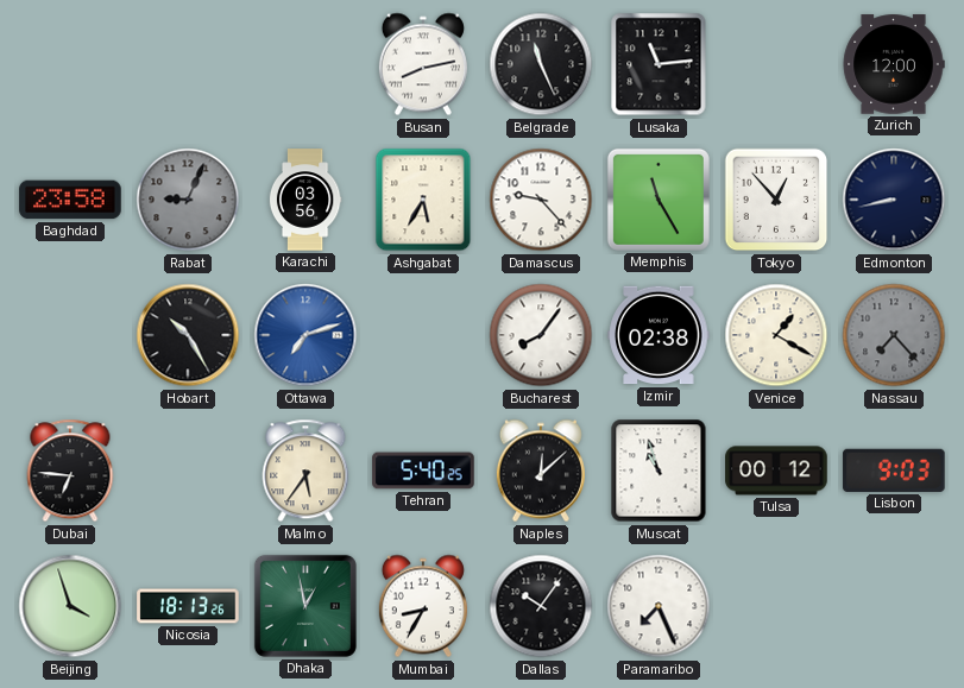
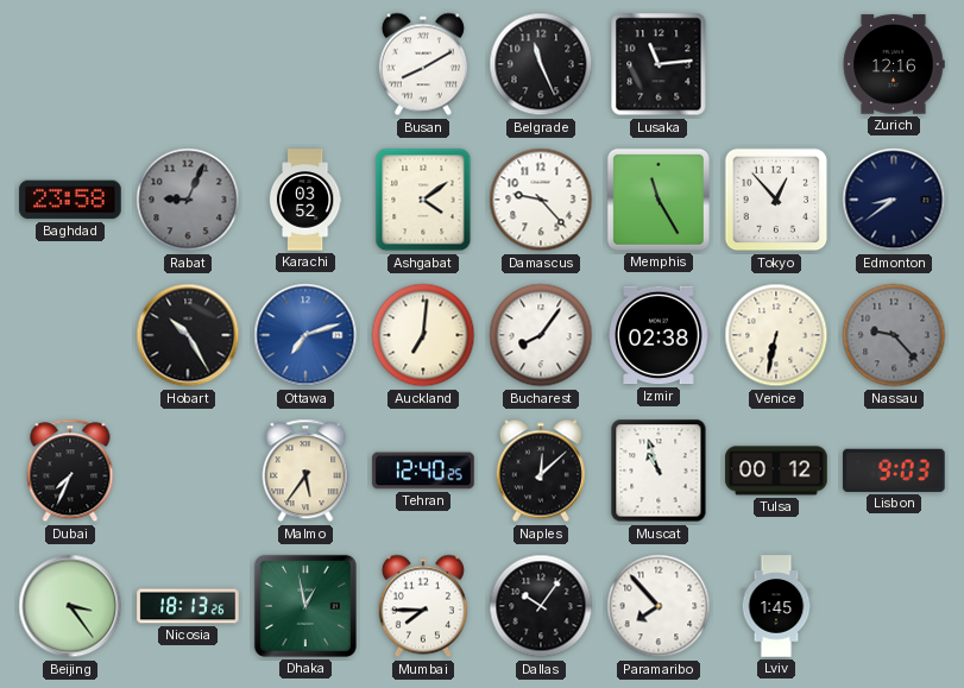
Busan: 8:13 -> 8:10
Zurich: 12:00 -> 12:16
Karachi: 03:56 -> 03:52
Ashgabat: 5:35 -> 4:09
Edmonton: 8:43 -> 8:39
Auckland: none -> 7:01
Venice: 1:20 -> 6:32
Nassau: 7:23 -> 9:23
Dubai: 6:46 -> 7:34
Tehran: 5:40 -> 12:40
Beijing: 3:57 -> 3:24
Mumbai: 8:35 -> 7:45
Paramaribo: 7:26 -> 7:53
Lviv: none -> 1:45
